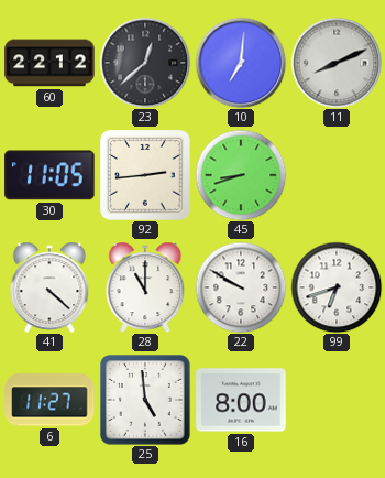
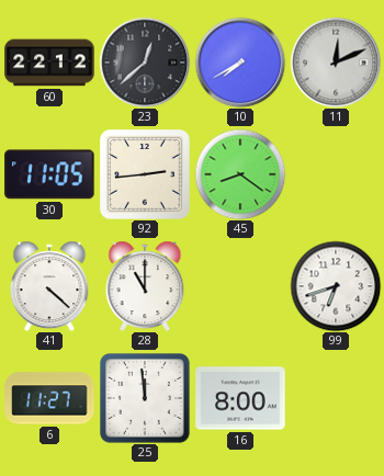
10: 7:01 -> 7:40
11: 8:11 -> 12:11
45: 8:42 -> 8:21
22: 9:50 -> none
25: 4:59 -> 11:59
